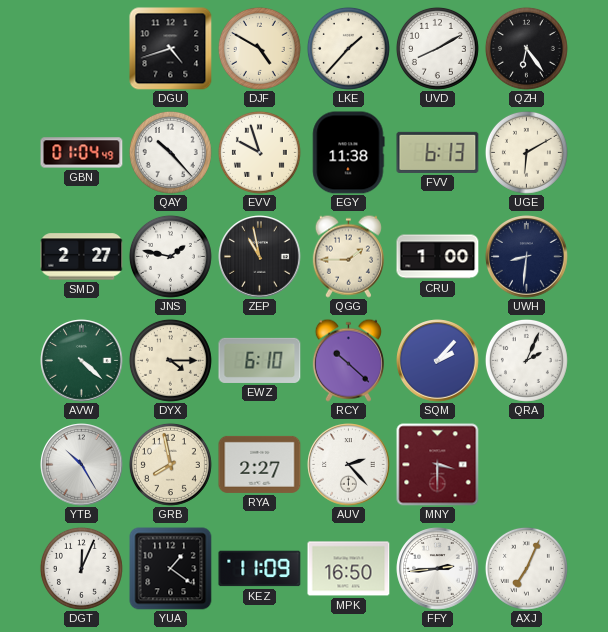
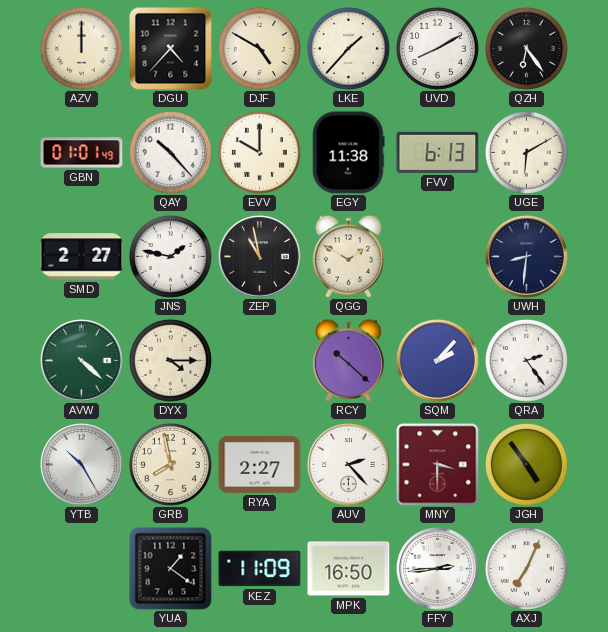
AZV: none -> 12:00
DGU: 4:42 -> 4:37
GBN: 01:04 -> 01:01
EVV: 9:57 -> 10:00
QGG: 1:45 -> 1:50
CRU: 1:00 -> none
EWZ: 6:10 -> none
QRA: 2:04 -> 2:24
JGH: none -> 4:54
DGT: 12:04 -> none
